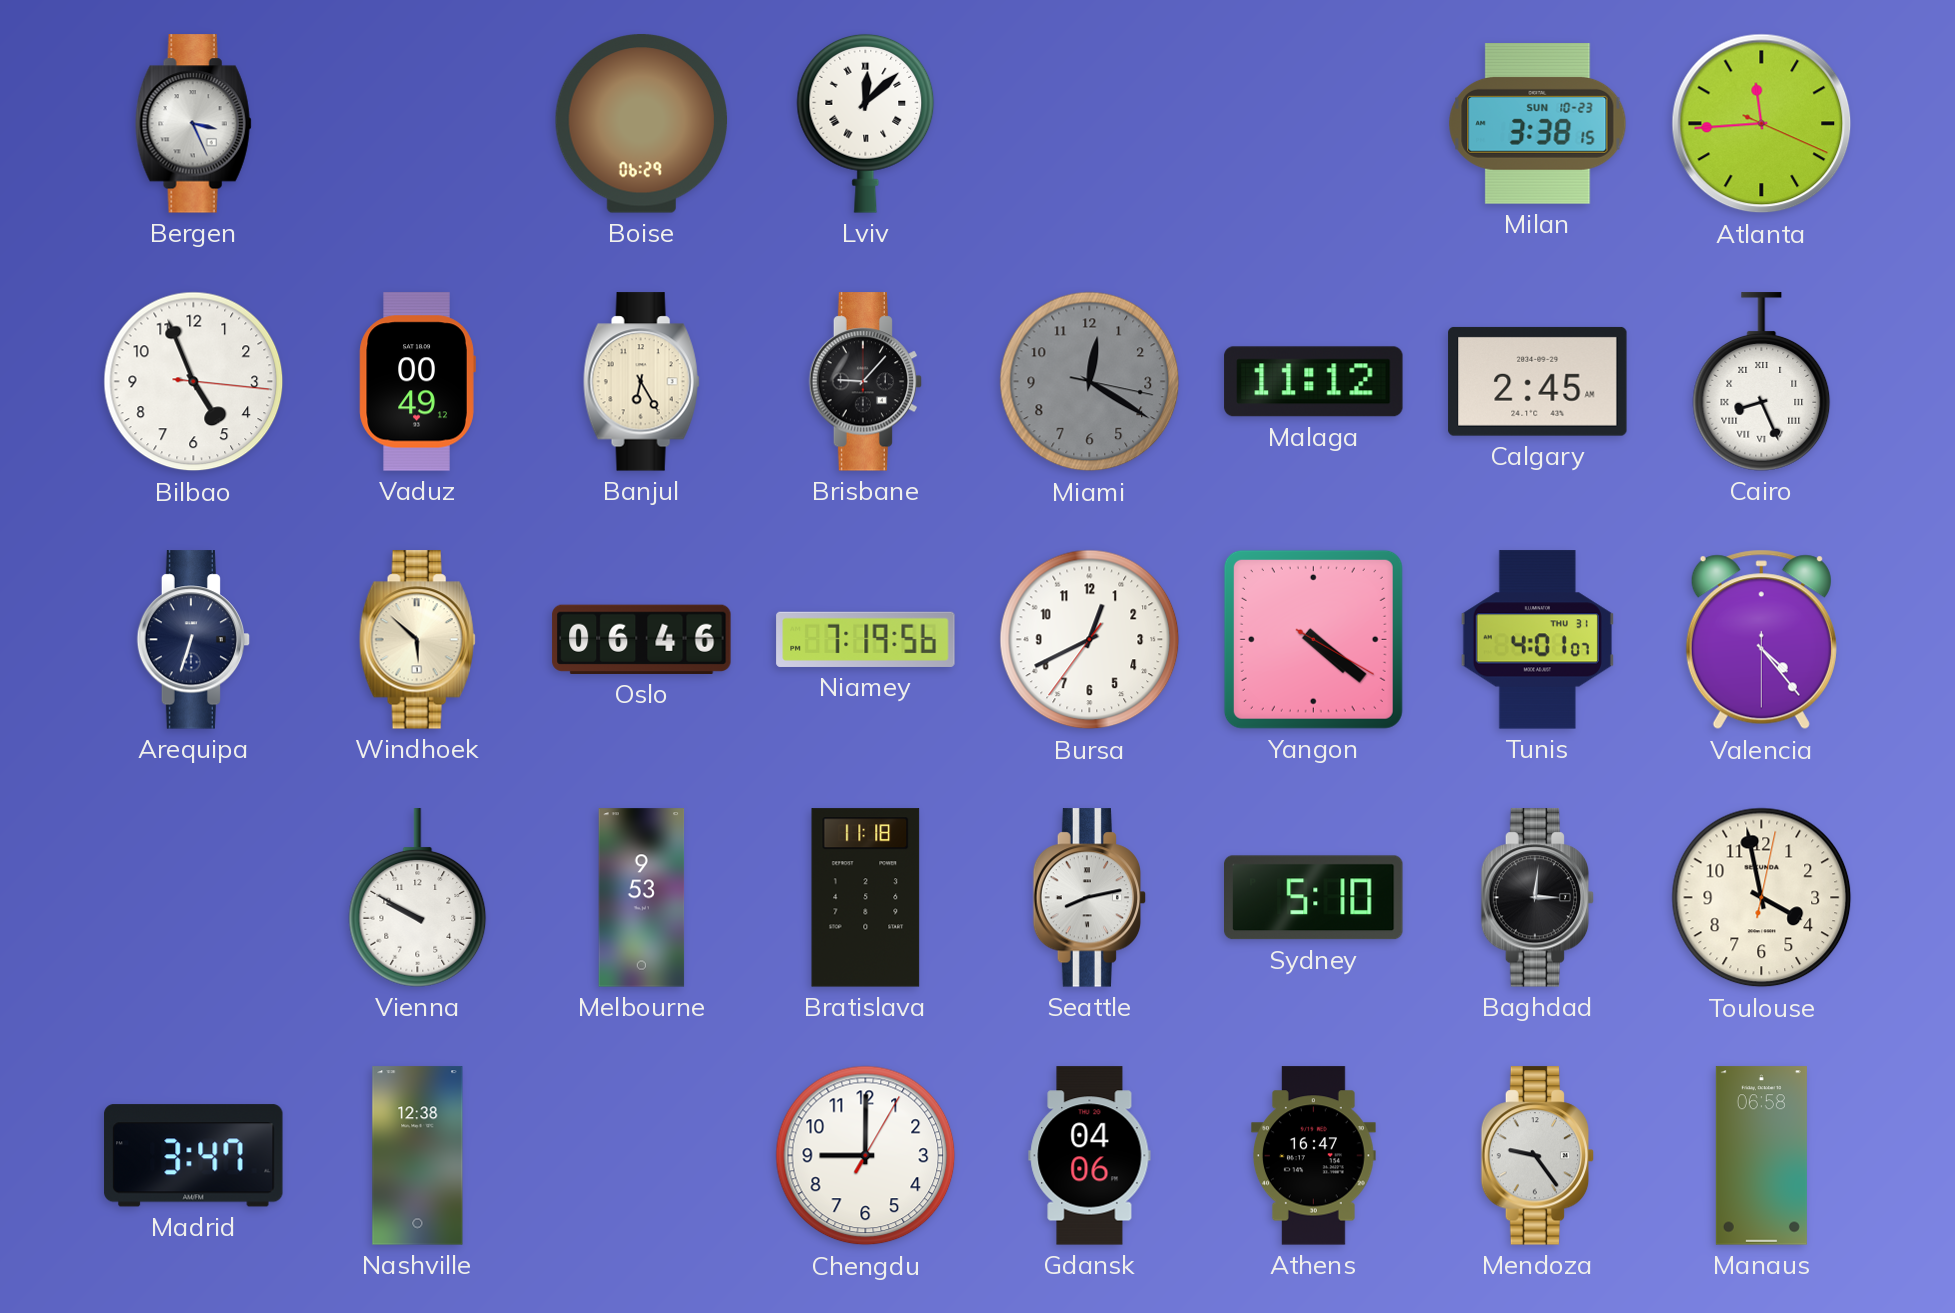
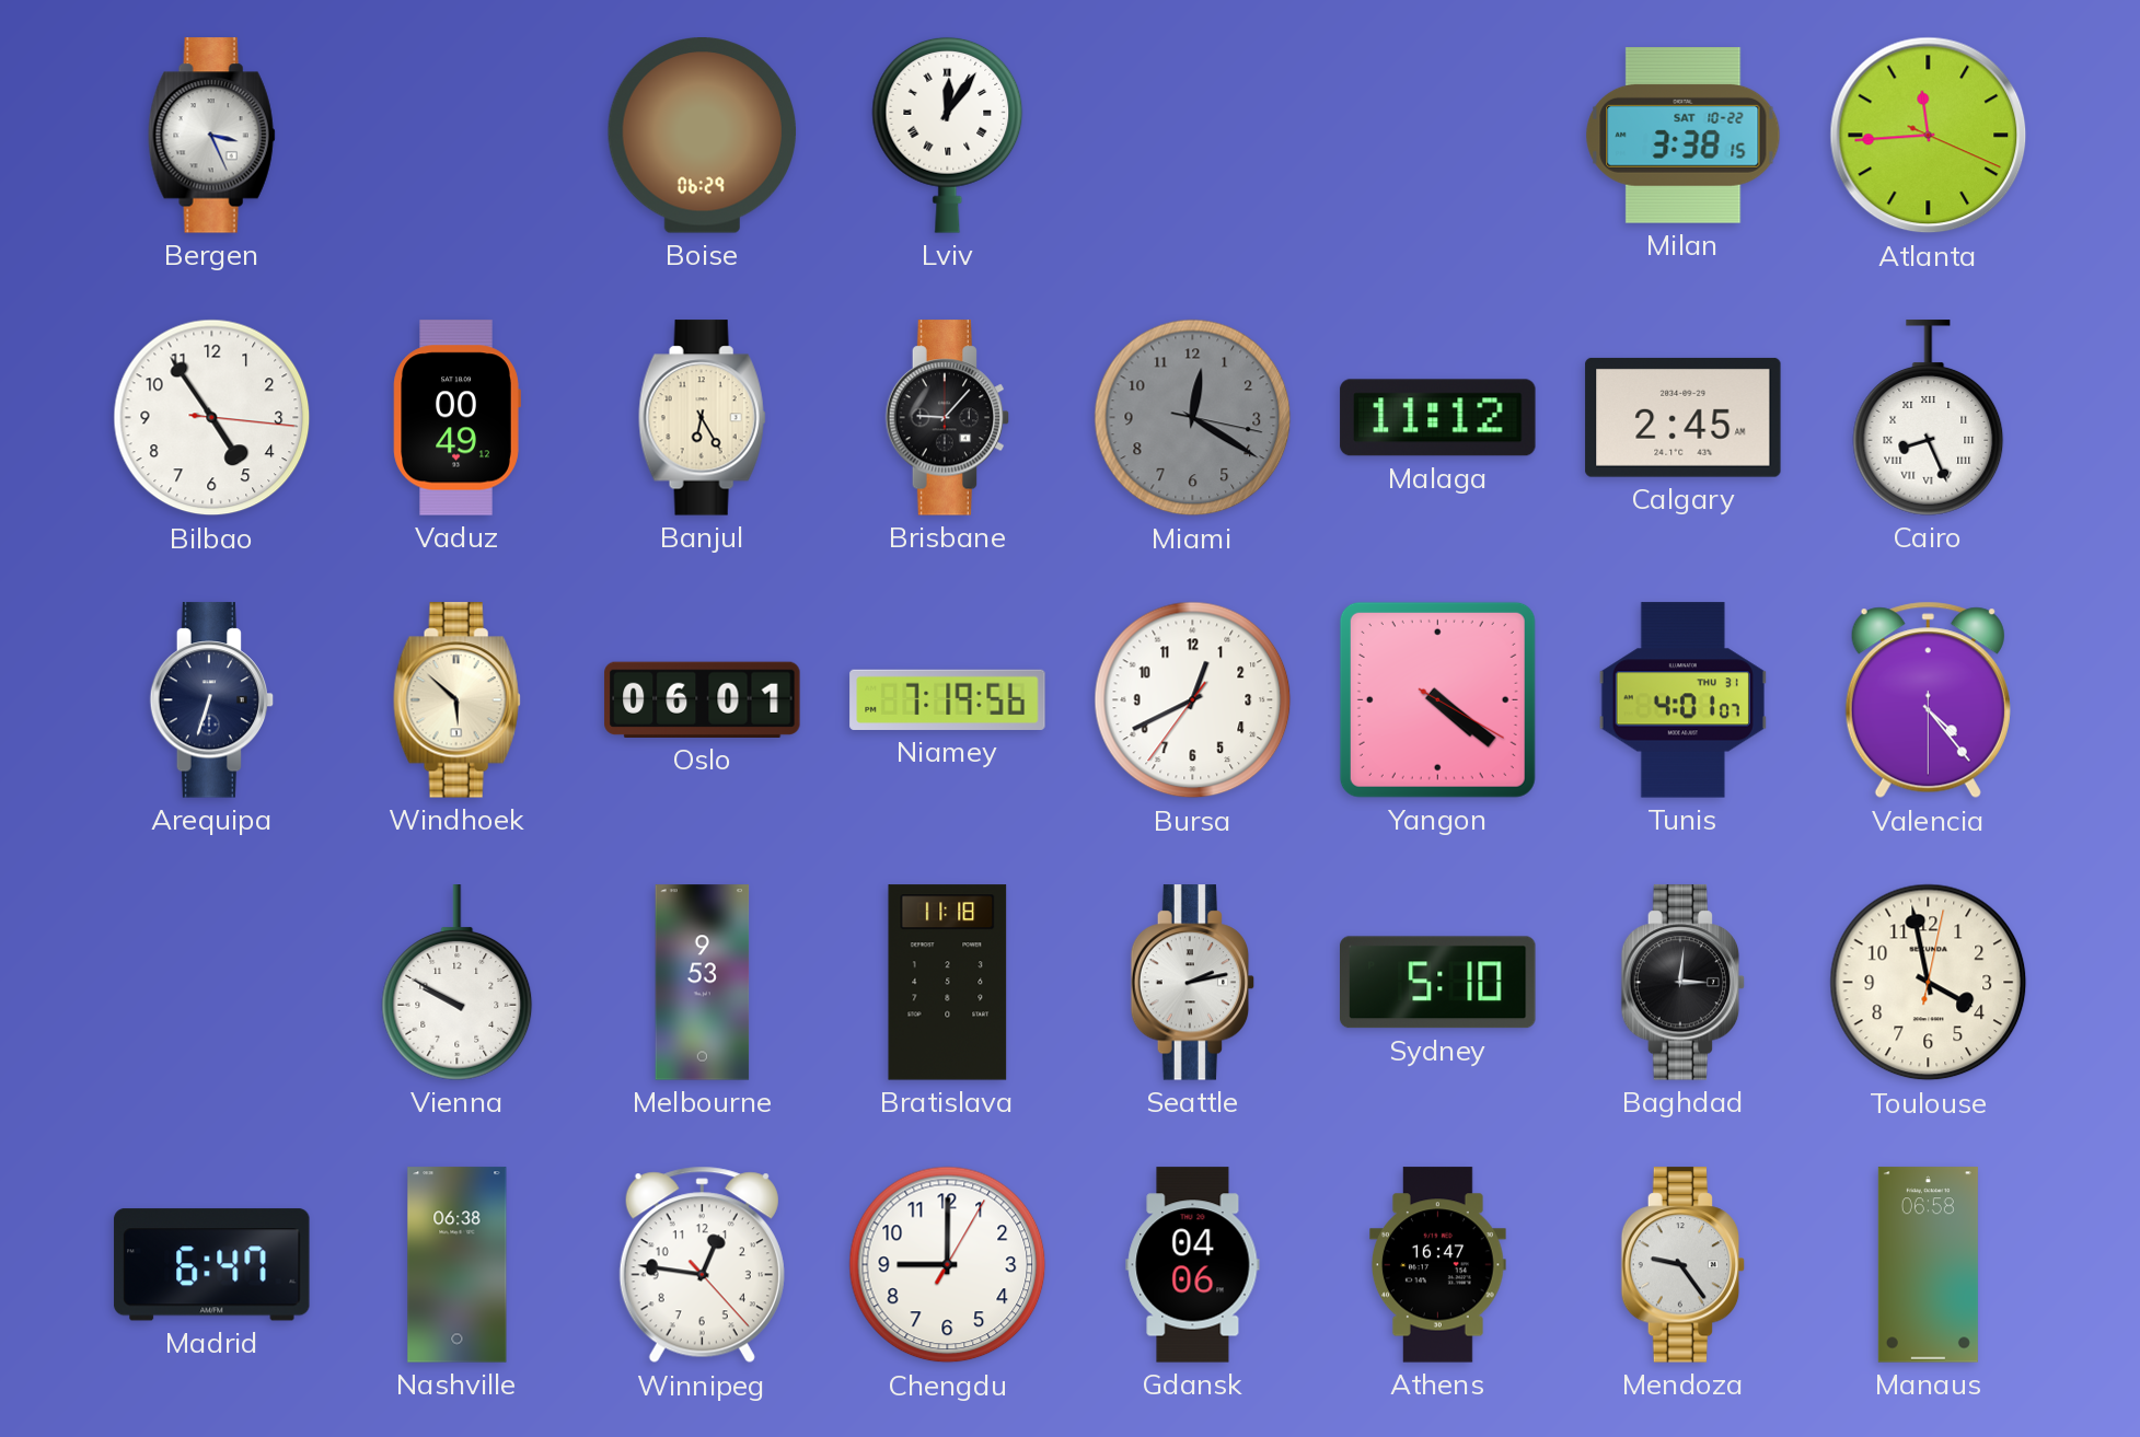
Lviv: 12:08 -> 12:06
Milan date: SUN 10-23 -> SAT 10-22
Bilbao: 4:56 -> 4:54
Oslo: 06:46 -> 06:01
Seattle: 8:13 -> 2:13
Madrid: 3:47 -> 6:47
Nashville: 12:38 -> 06:38
Winnipeg: none -> 12:46
